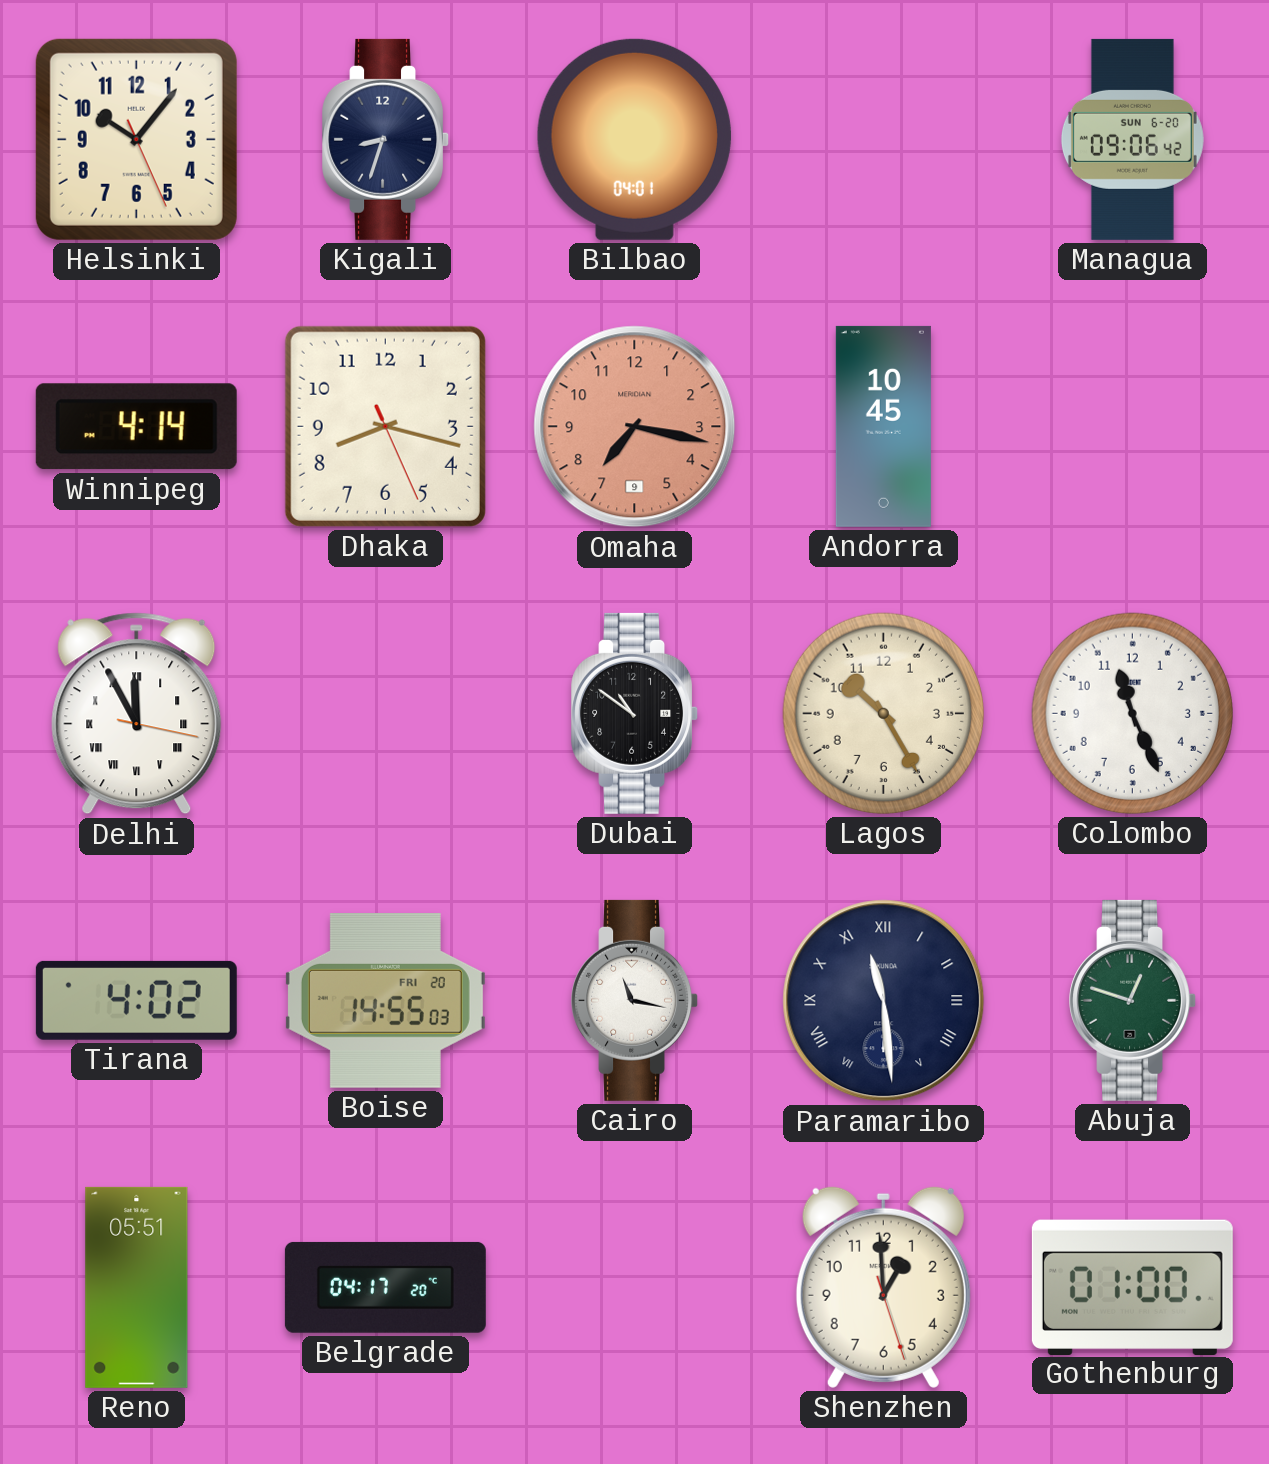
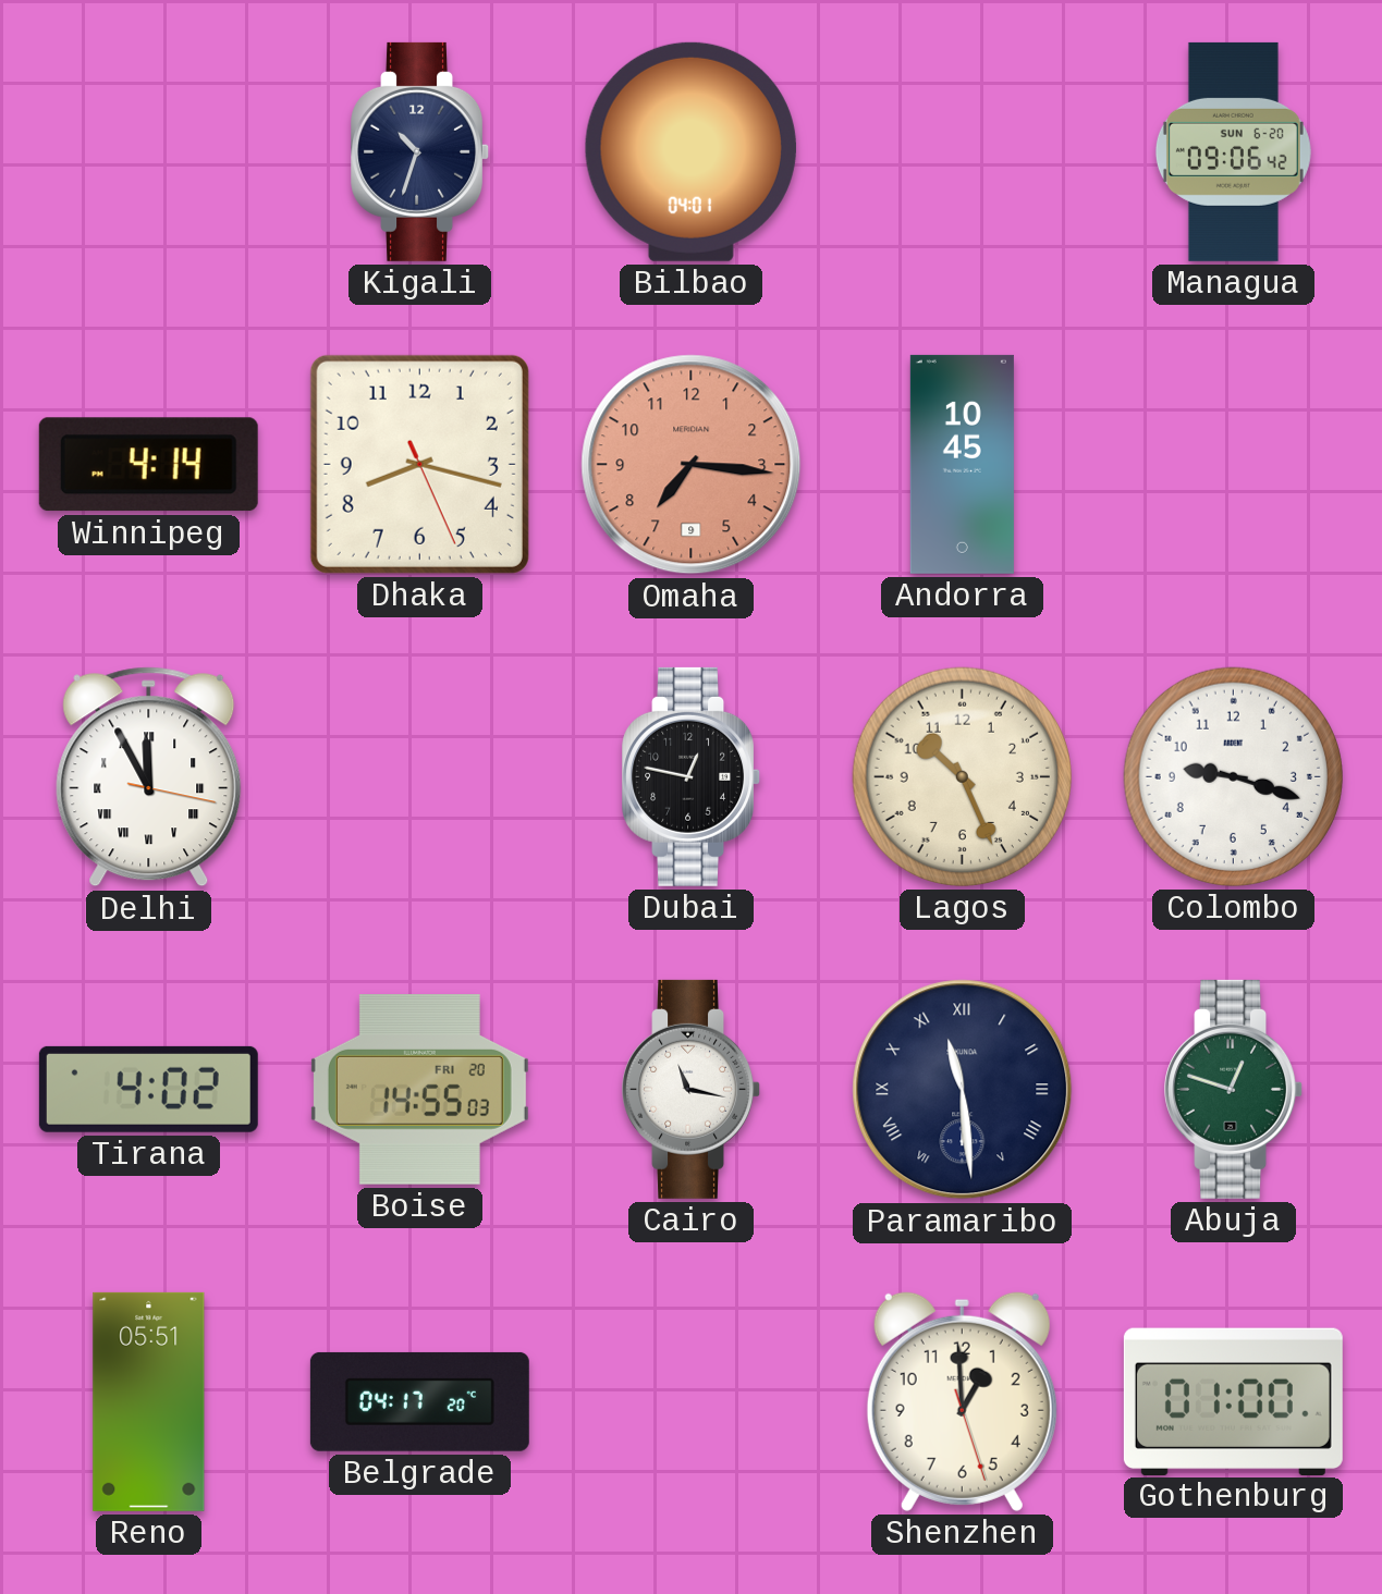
Helsinki: 10:06 -> none
Kigali: 8:33 -> 10:33
Omaha: 7:17 -> 7:16
Dubai: 10:51 -> 12:47
Lagos: 10:25 -> 10:26
Colombo: 11:26 -> 9:18
